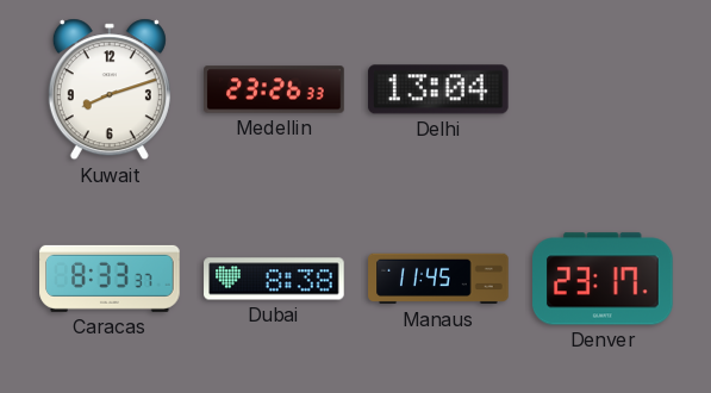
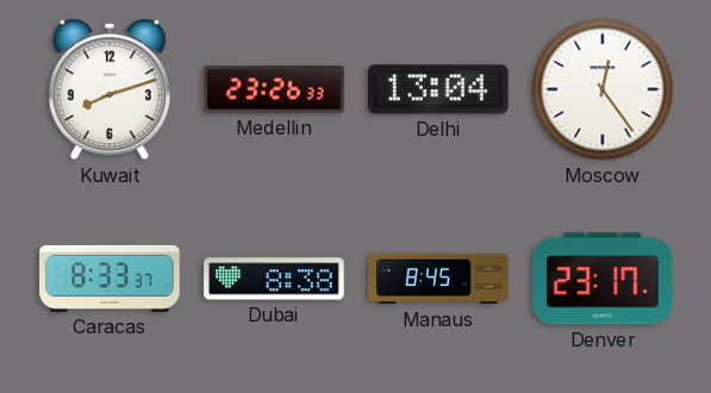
Moscow: none -> 12:24
Manaus: 11:45 -> 8:45
